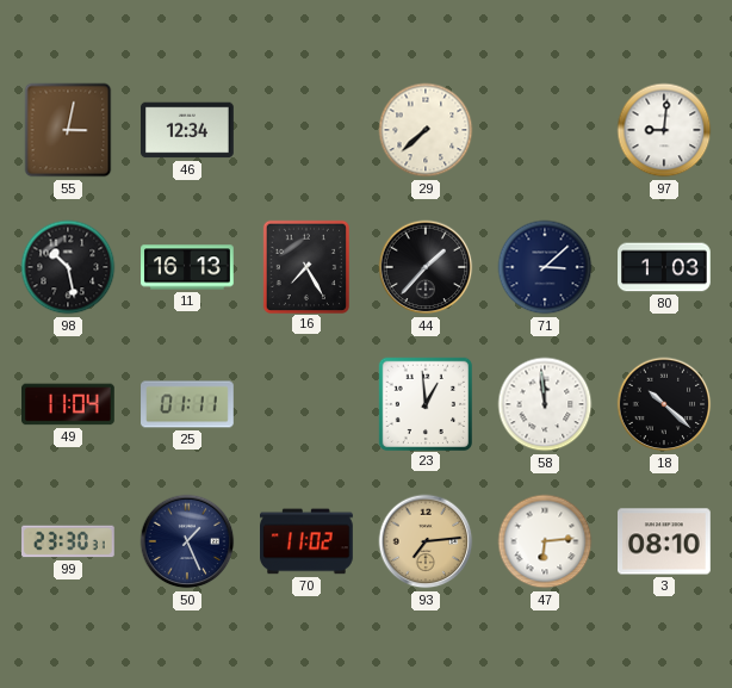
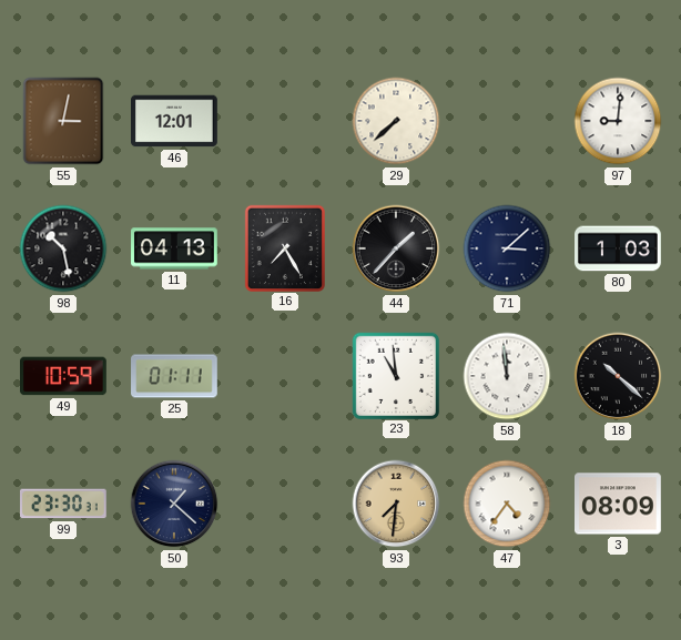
46: 12:34 -> 12:01
11: 16:13 -> 04:13
49: 11:04 -> 10:59
23: 12:59 -> 10:59
50: 1:26 -> 1:22
70: 11:02 -> none
93: 7:14 -> 7:31
47: 6:14 -> 4:36
3: 08:10 -> 08:09
